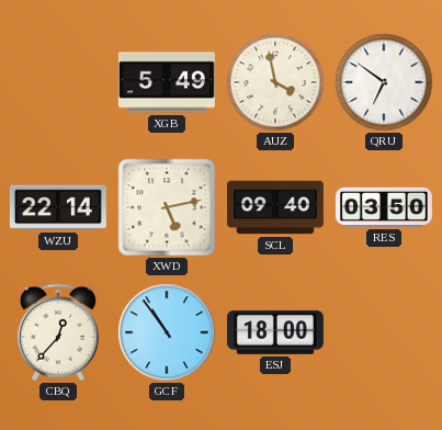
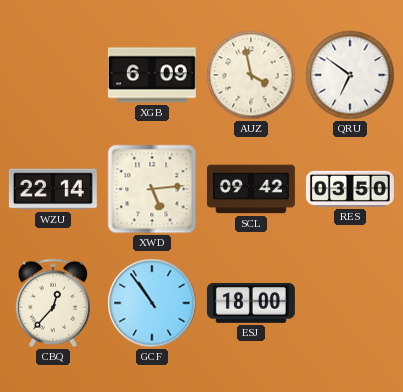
XGB: 5:49 -> 6:09
XWD: 5:13 -> 5:14
SCL: 09:40 -> 09:42
